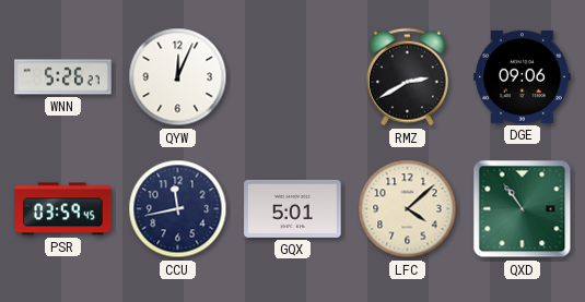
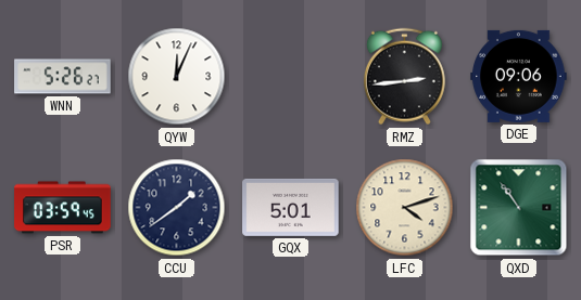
RMZ: 2:40 -> 2:44
CCU: 11:43 -> 1:39
LFC: 4:08 -> 4:12
